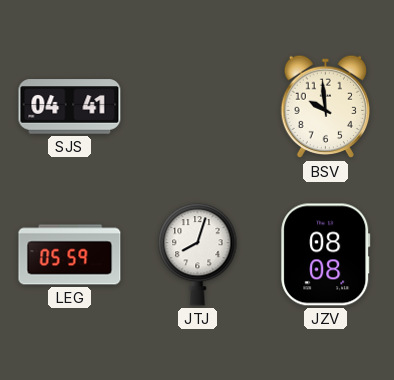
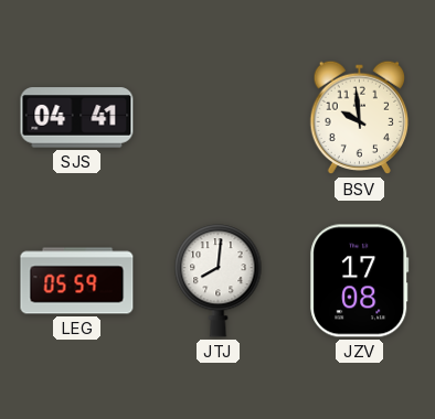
JTJ: 8:03 -> 8:01
JZV: 08:08 -> 17:08
